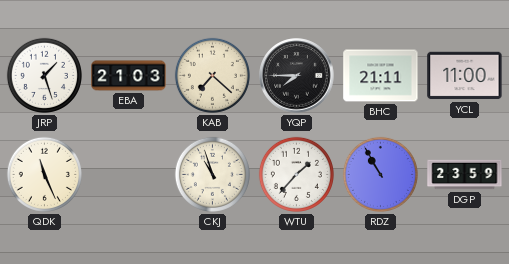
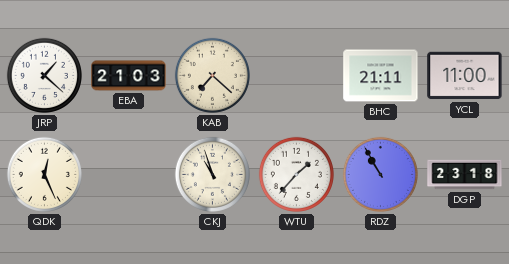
JRP: 1:27 -> 1:22
YQP: 7:45 -> none
QDK: 11:26 -> 12:26
DGP: 23:59 -> 23:18
